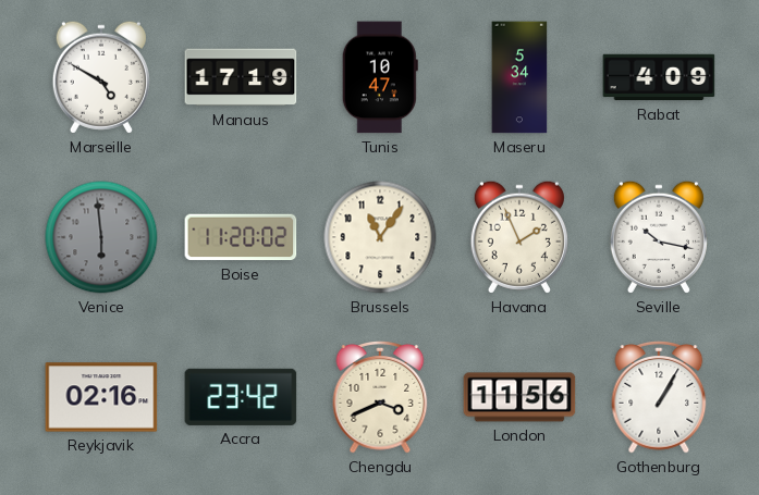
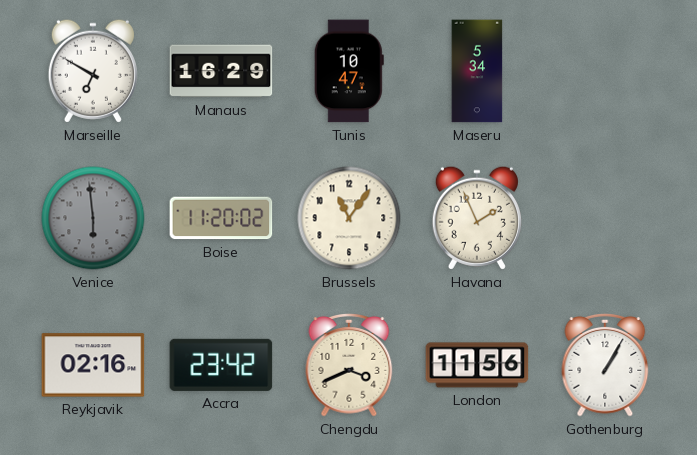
Marseille: 4:50 -> 6:50
Manaus: 17:19 -> 16:29
Rabat: 4:09 -> none
Seville: 10:17 -> none
